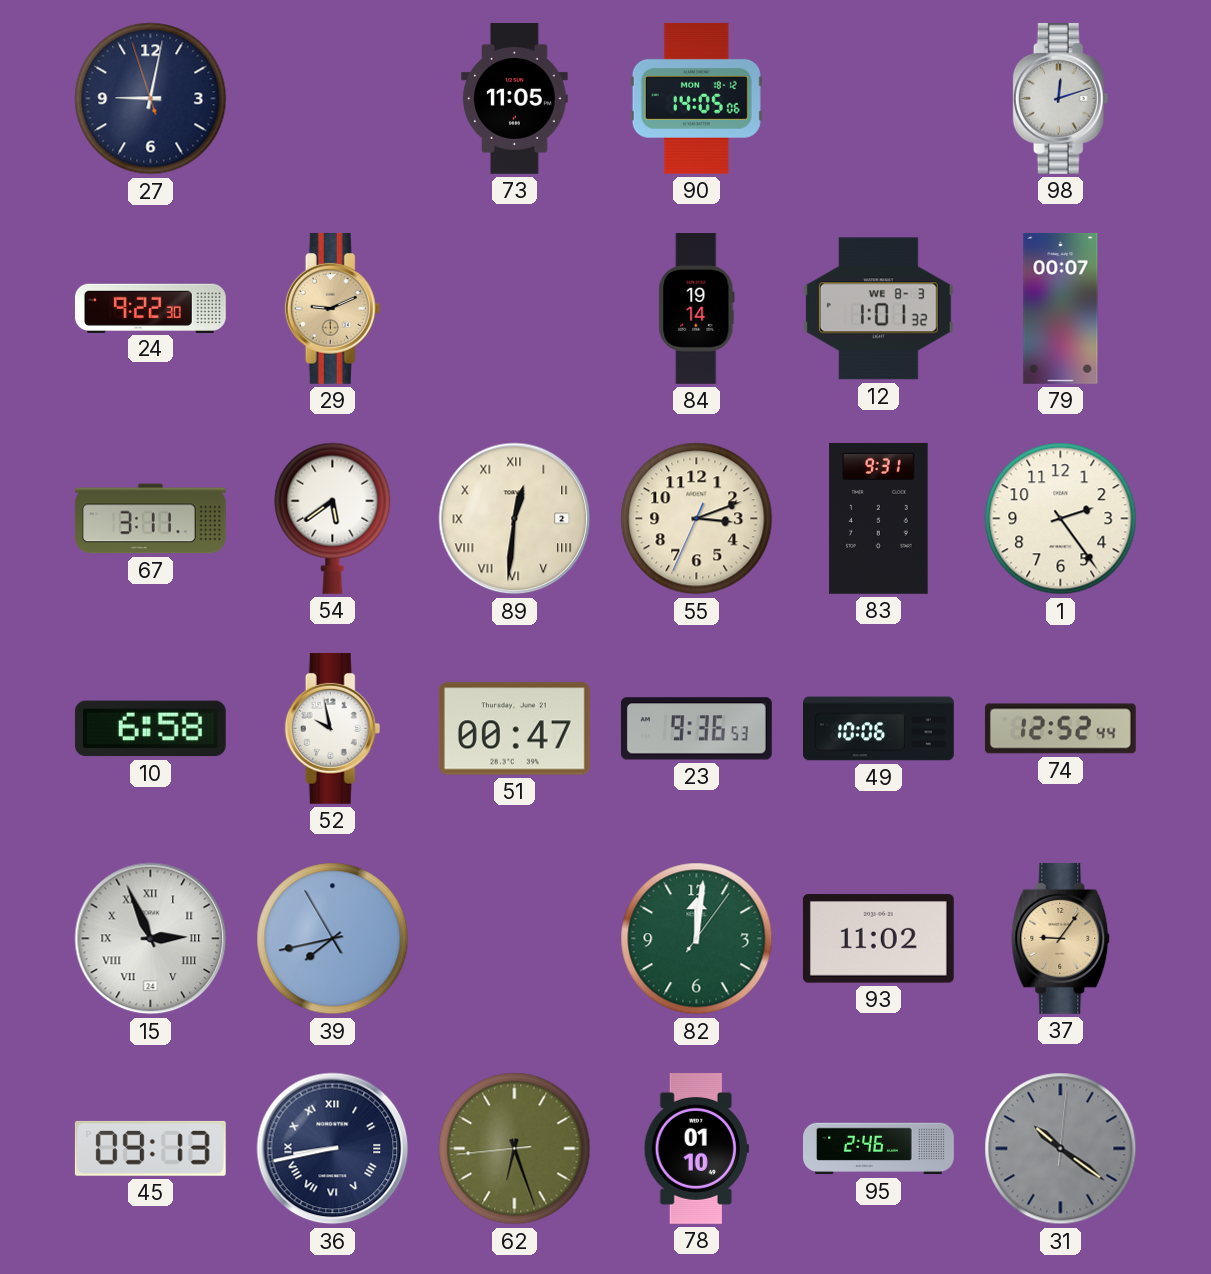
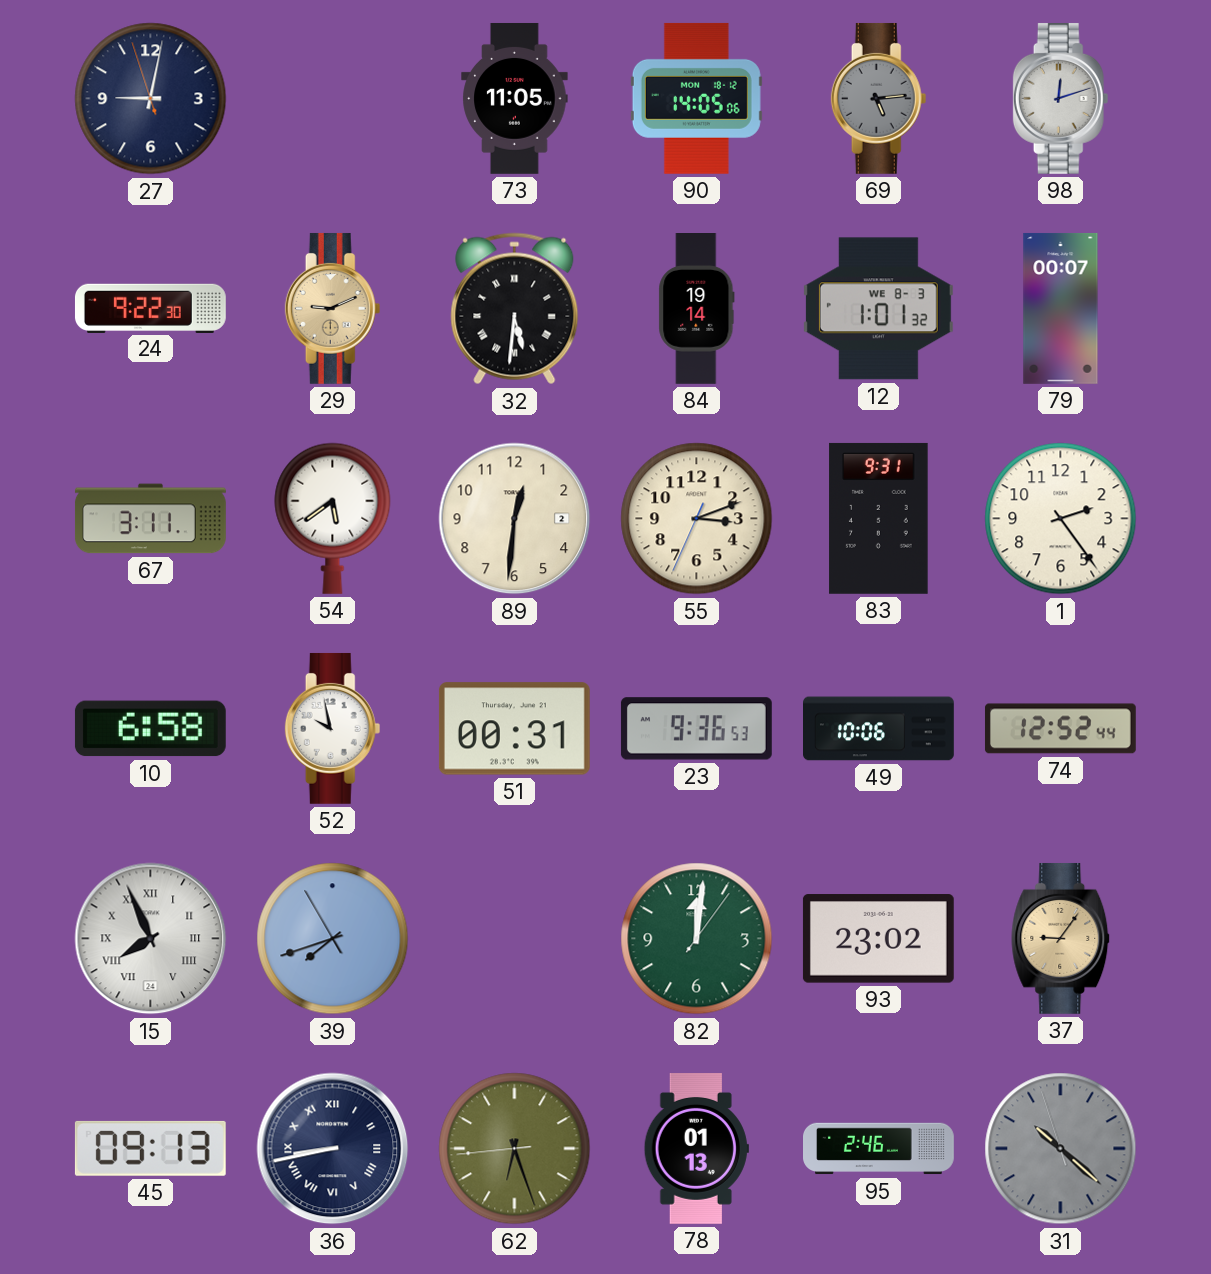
69: none -> 5:14
32: none -> 5:31
89 numerals: Roman -> Arabic
51: 00:47 -> 00:31
15: 2:56 -> 7:56
39: 7:42 -> 7:41
93: 11:02 -> 23:02
78: 01:10 -> 01:13
31: 10:21:01 -> 10:21:57
